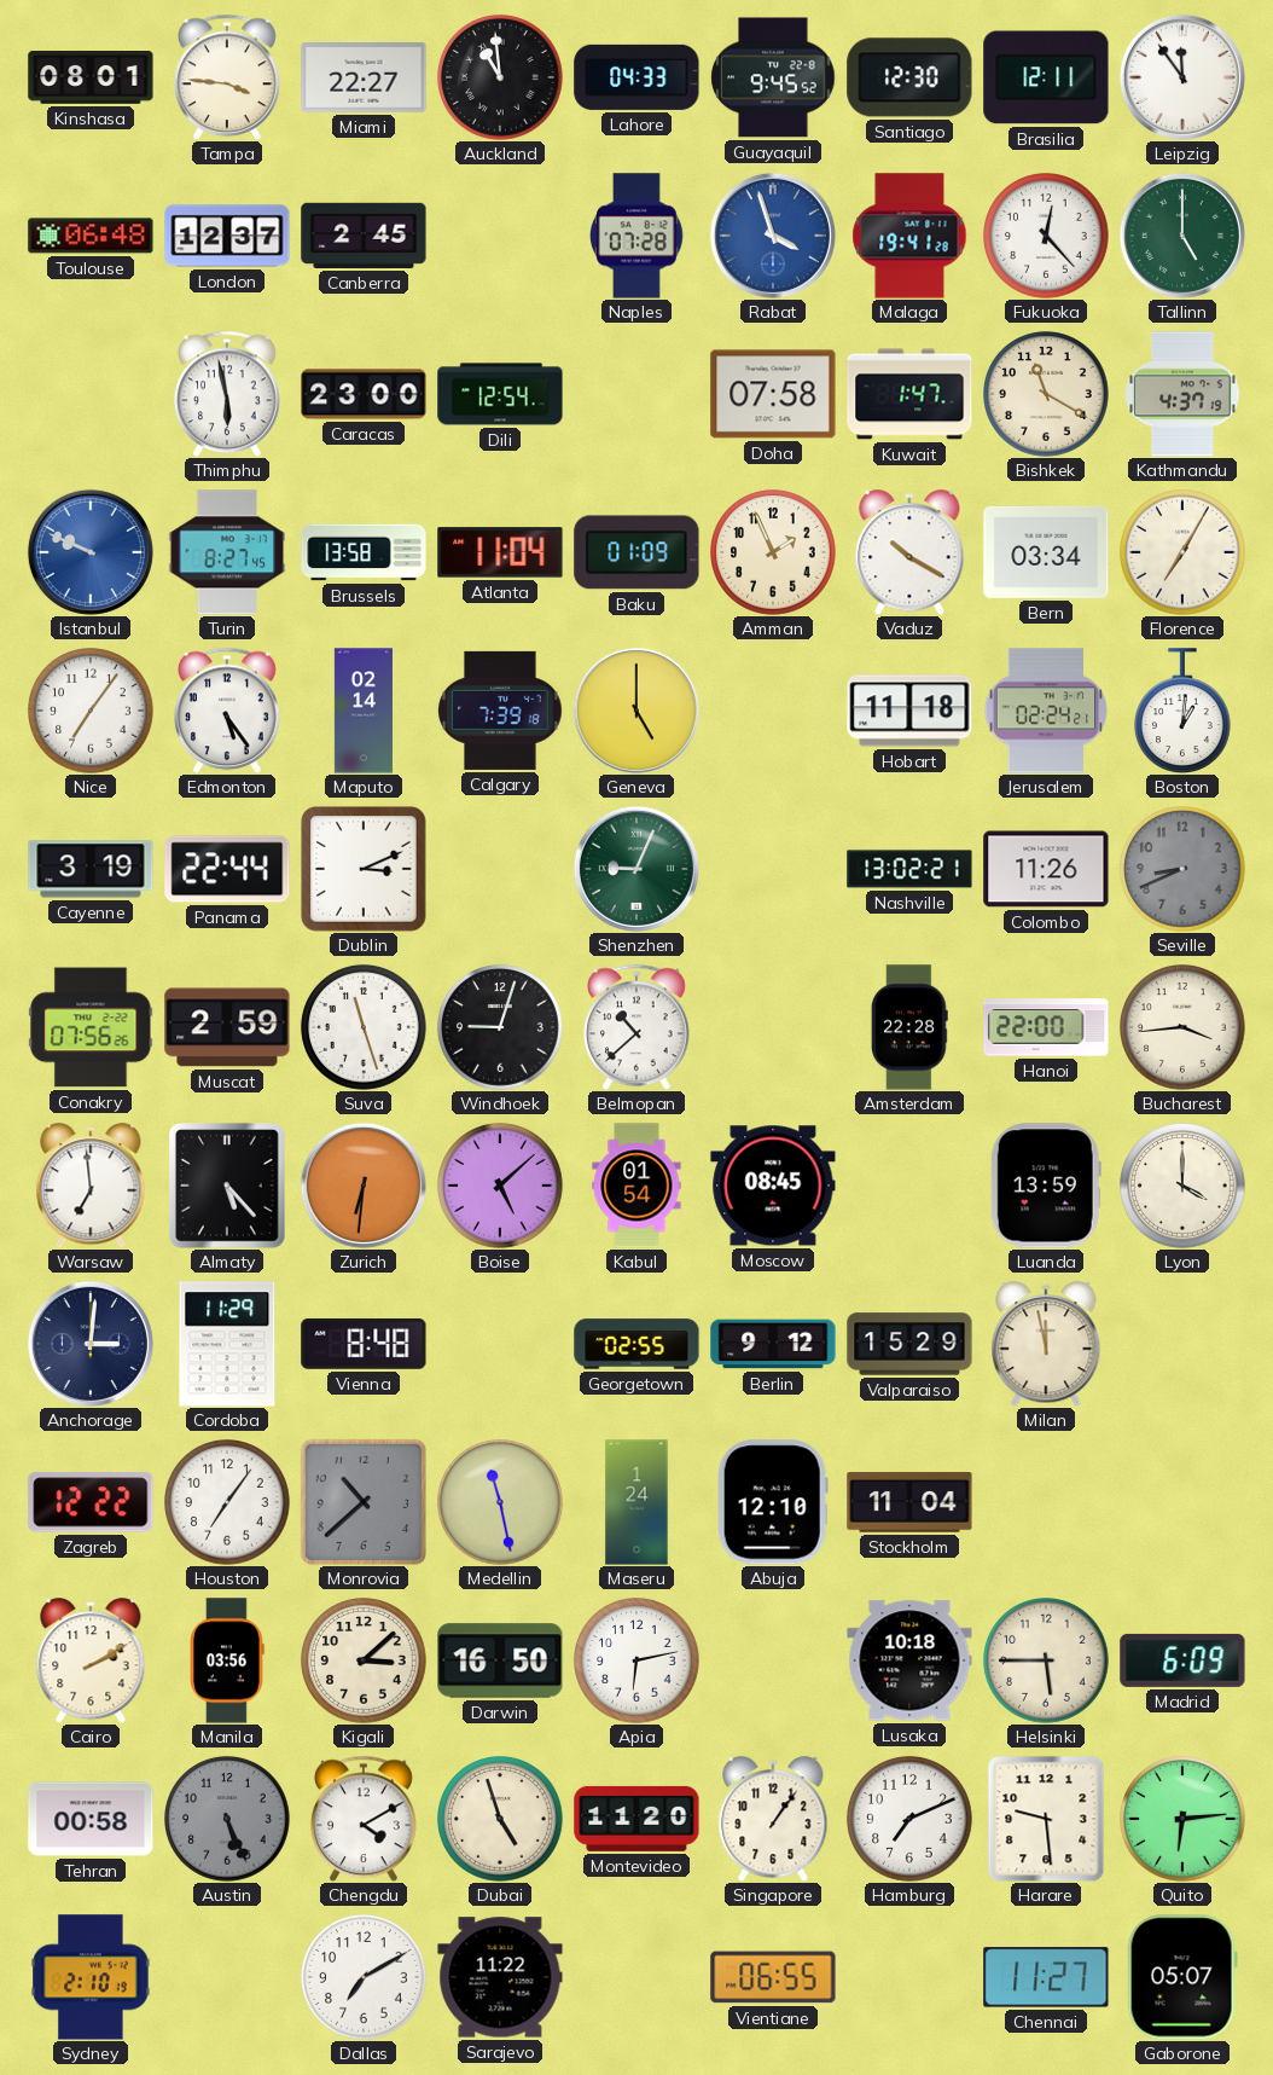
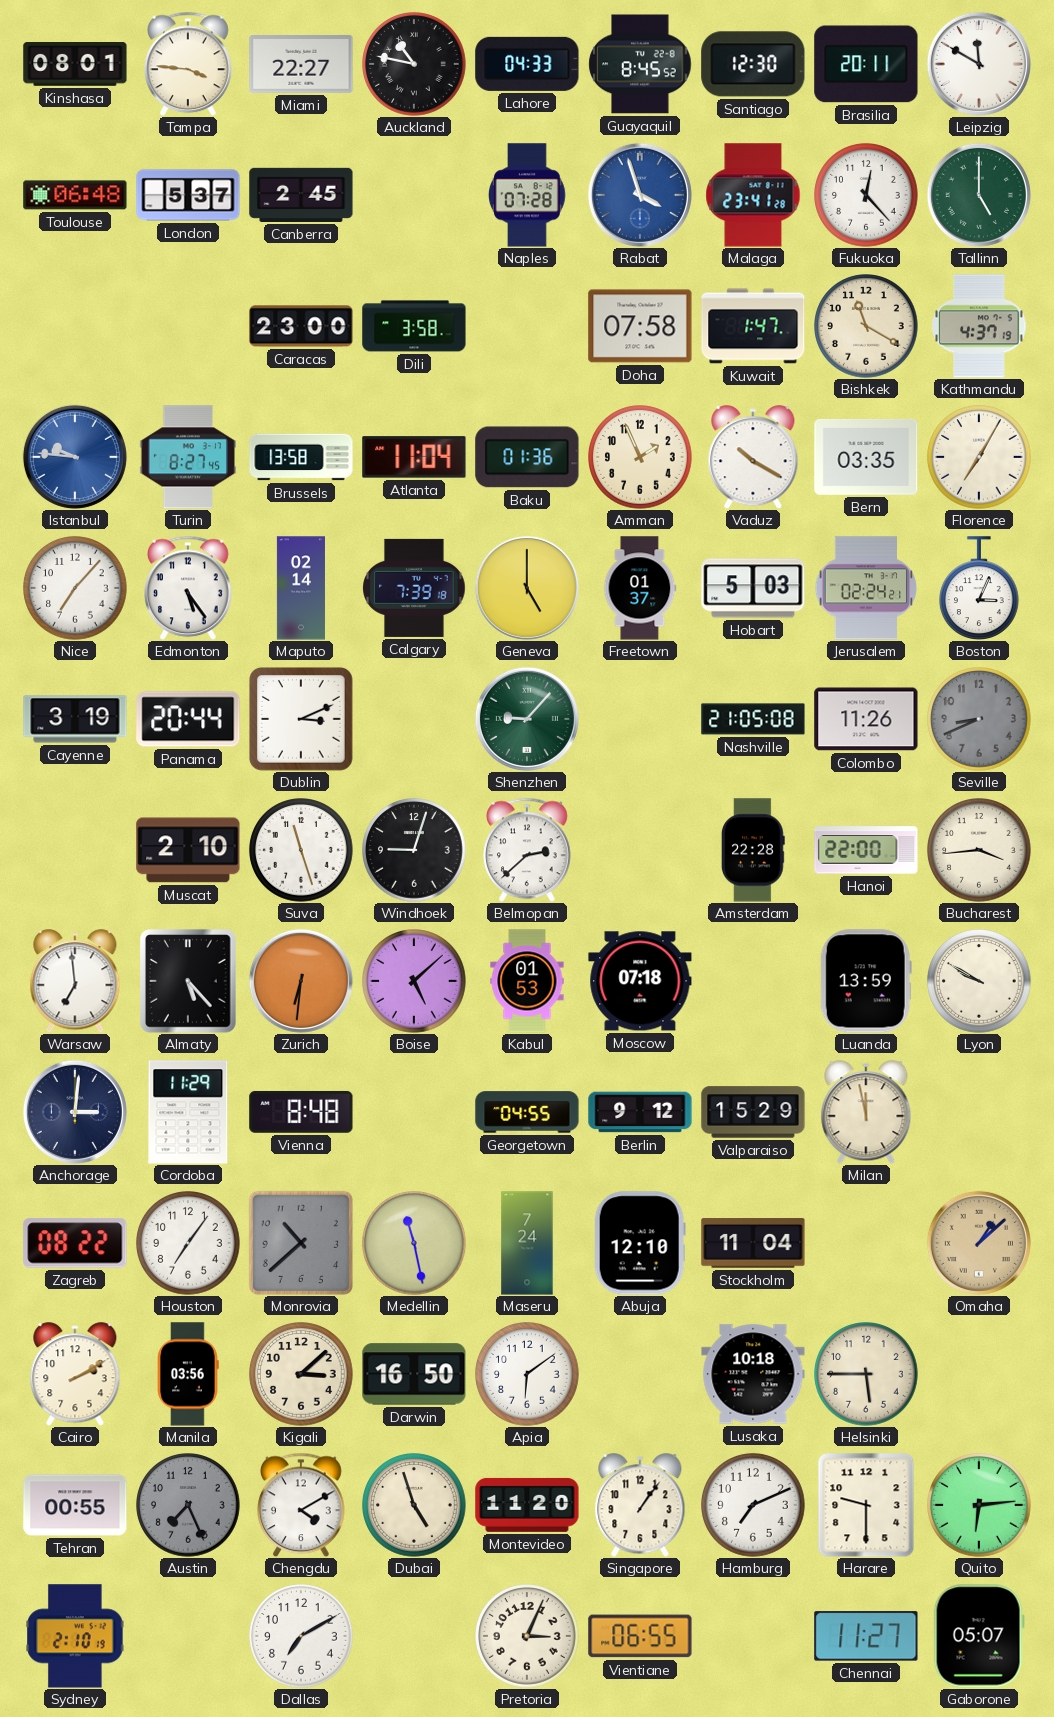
Auckland: 10:59 -> 10:47
Guayaquil: 9:45 -> 8:45
Brasilia: 12:11 -> 20:11
Leipzig: 11:54 -> 11:50
London: 12:37 -> 5:37
Malaga: 19:41 -> 23:41
Thimphu: 5:58 -> none
Dili: 12:54 -> 3:58
Istanbul: 9:49 -> 9:46
Baku: 01:09 -> 01:36
Bern: 03:34 -> 03:35
Nice: 7:06 -> 7:07
Freetown: none -> 01:37
Hobart: 11:18 -> 5:03
Boston: 1:01 -> 3:04
Panama: 22:44 -> 20:44
Shenzhen: 9:04 -> 9:07
Nashville: 13:02 -> 21:05
Conakry: 07:56 -> none
Muscat: 2:59 -> 2:10
Belmopan: 10:38 -> 2:38
Kabul: 01:54 -> 01:53
Moscow: 08:45 -> 07:18
Lyon: 4:00 -> 9:50
Georgetown: 02:55 -> 04:55
Zagreb: 12:22 -> 08:22
Maseru: 1:24 -> 7:24
Omaha: none -> 1:08
Apia: 6:13 -> 6:09
Madrid: 6:09 -> none
Tehran: 00:58 -> 00:55
Austin: 5:26 -> 7:26
Harare: 9:29 -> 9:30
Sarajevo: 11:22 -> none
Pretoria: none -> 3:04
